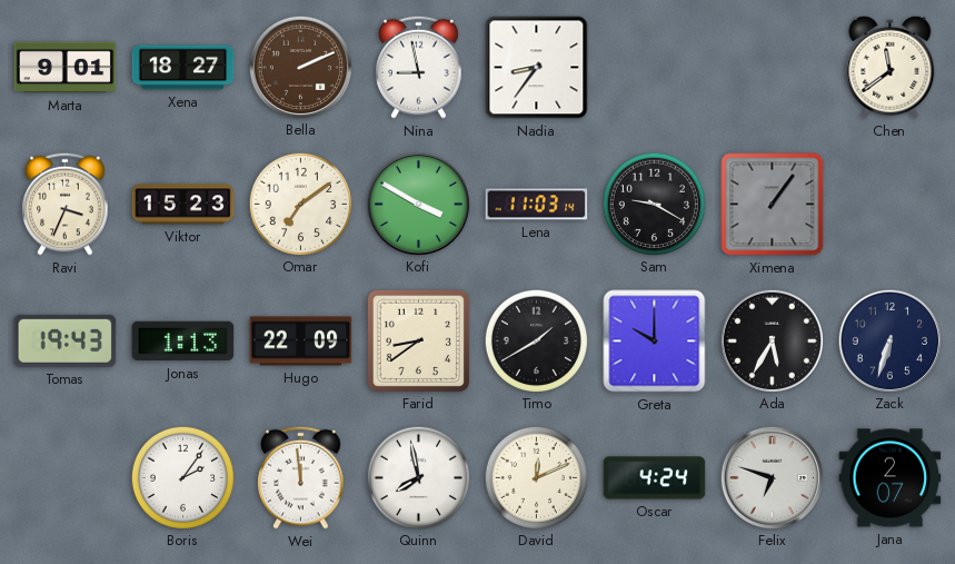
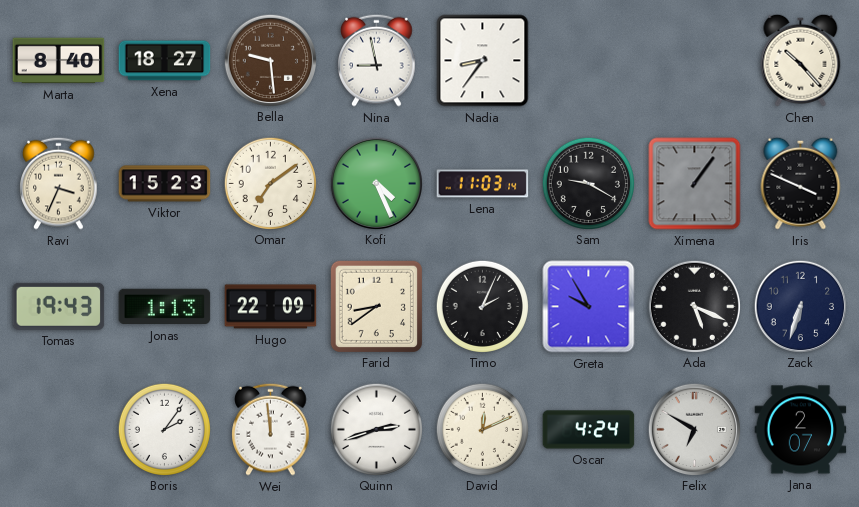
Marta: 9:01 -> 8:40
Bella: 2:11 -> 9:29
Chen: 11:39 -> 10:23
Kofi: 3:50 -> 4:26
Iris: none -> 3:49
Timo: 1:40 -> 2:04
Greta: 10:00 -> 9:55
Ada: 5:35 -> 5:19
Quinn: 7:58 -> 2:42
Felix: 6:48 -> 6:50
